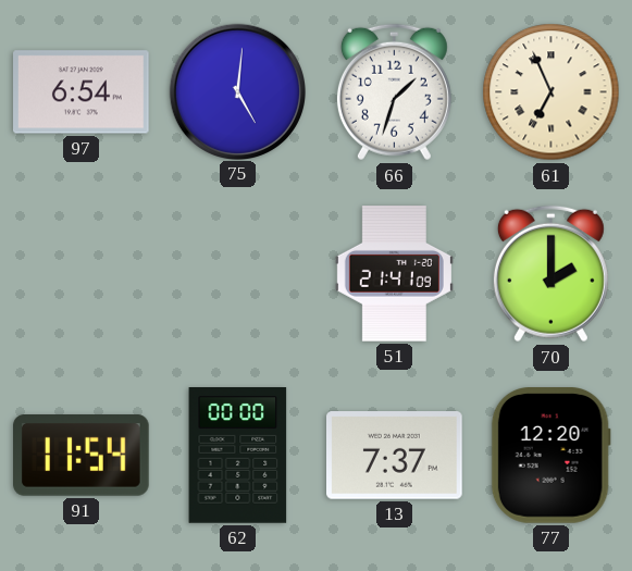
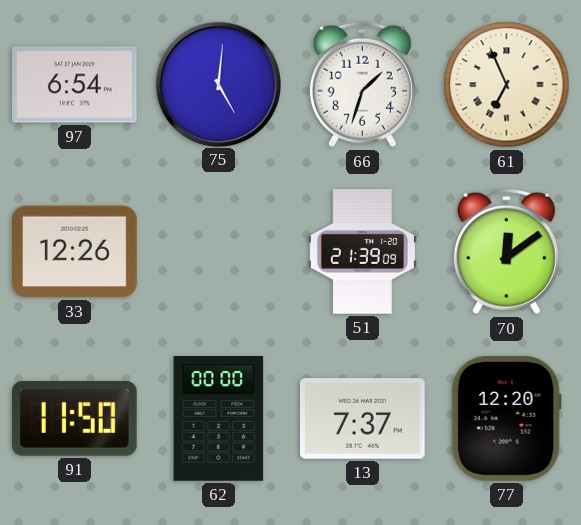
33: none -> 12:26
51: 21:41 -> 21:39
70: 2:00 -> 12:09
91: 11:54 -> 11:50
